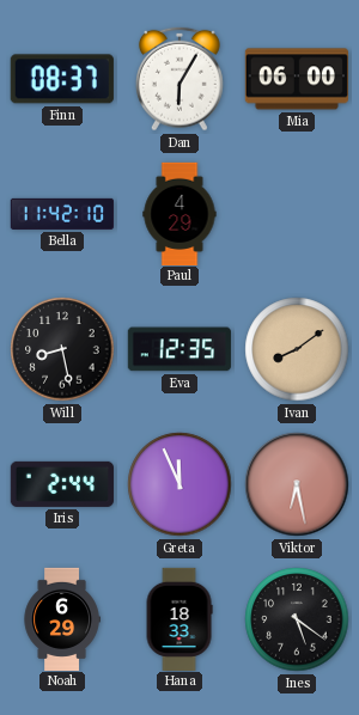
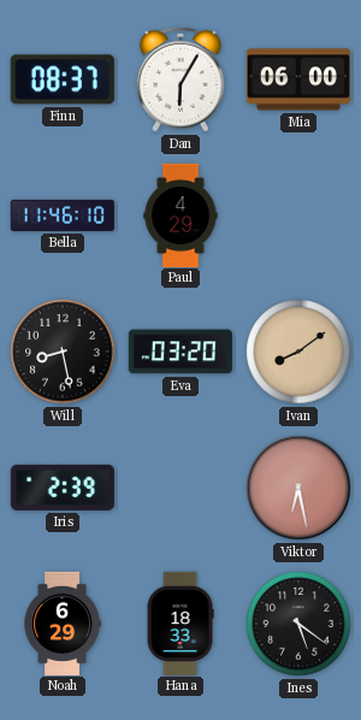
Bella: 11:42 -> 11:46
Eva: 12:35 -> 03:20
Iris: 2:44 -> 2:39
Greta: 11:56 -> none
